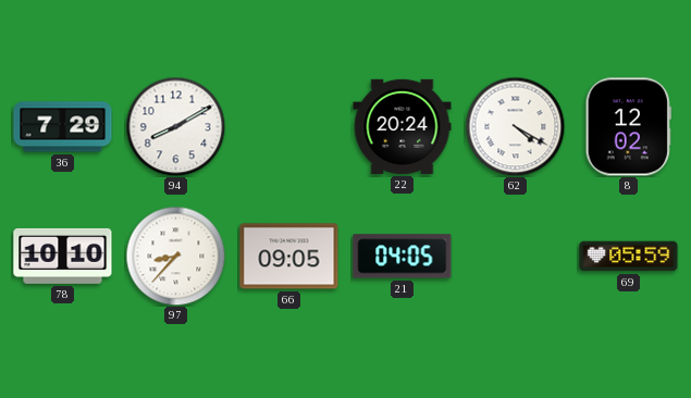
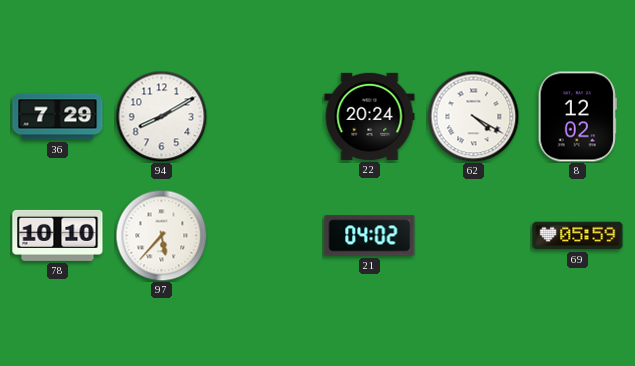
97: 8:37 -> 5:37
66: 09:05 -> none
21: 04:05 -> 04:02
